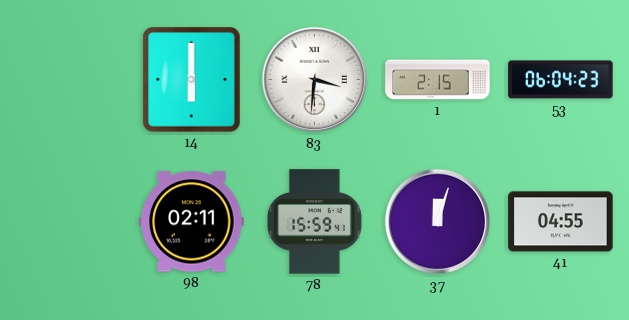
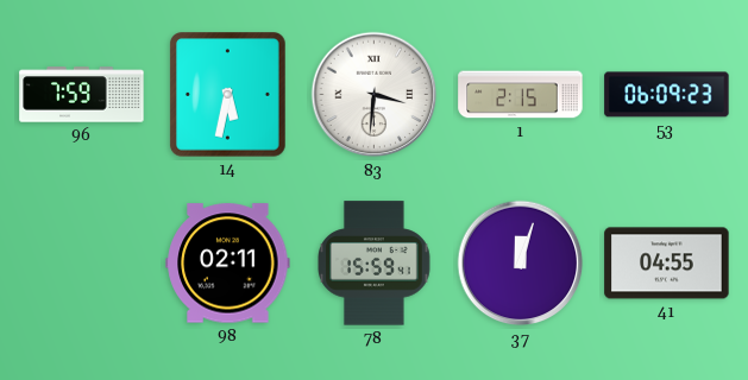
96: none -> 7:59
14: 6:00 -> 5:32
53: 06:04 -> 06:09
